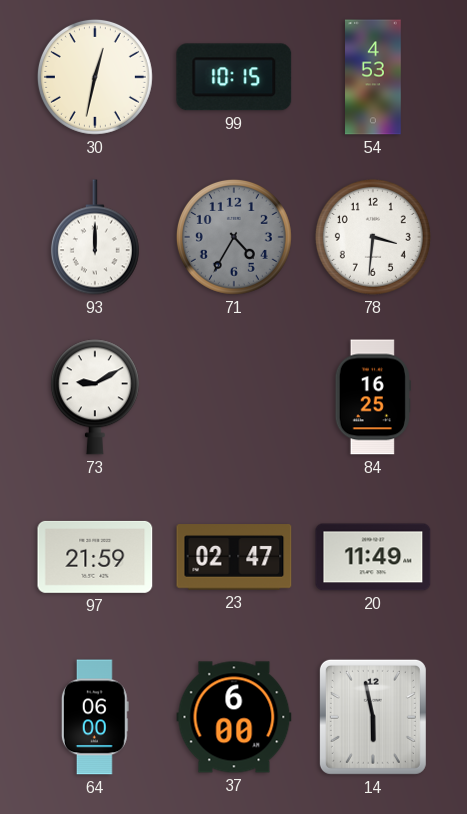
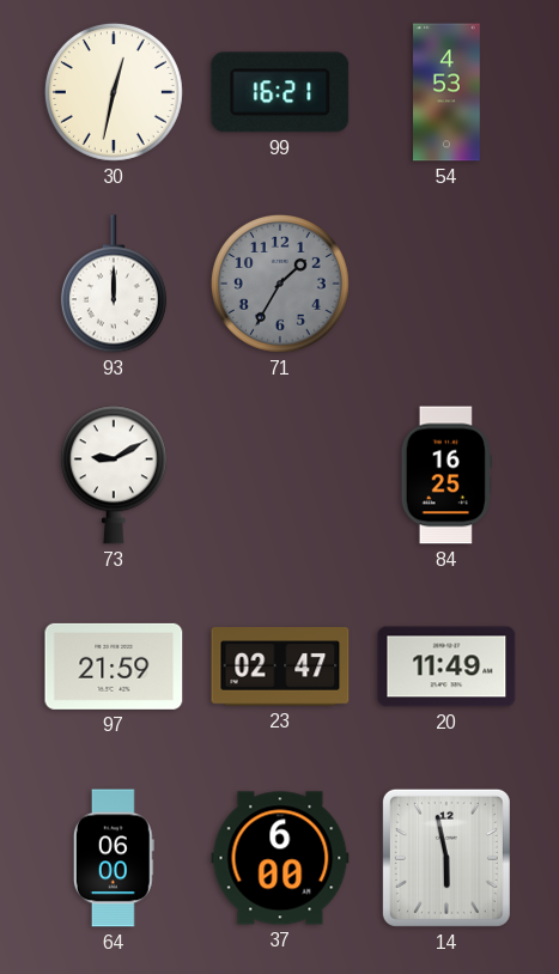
99: 10:15 -> 16:21
71: 4:35 -> 1:35
78: 3:31 -> none
